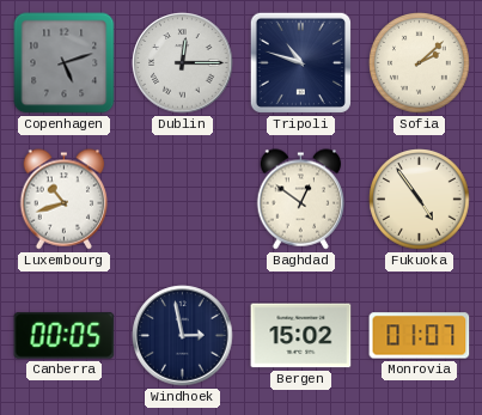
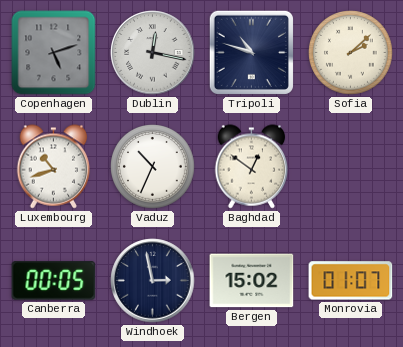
Dublin: 12:15 -> 12:17
Vaduz: none -> 10:34
Fukuoka: 4:54 -> none
